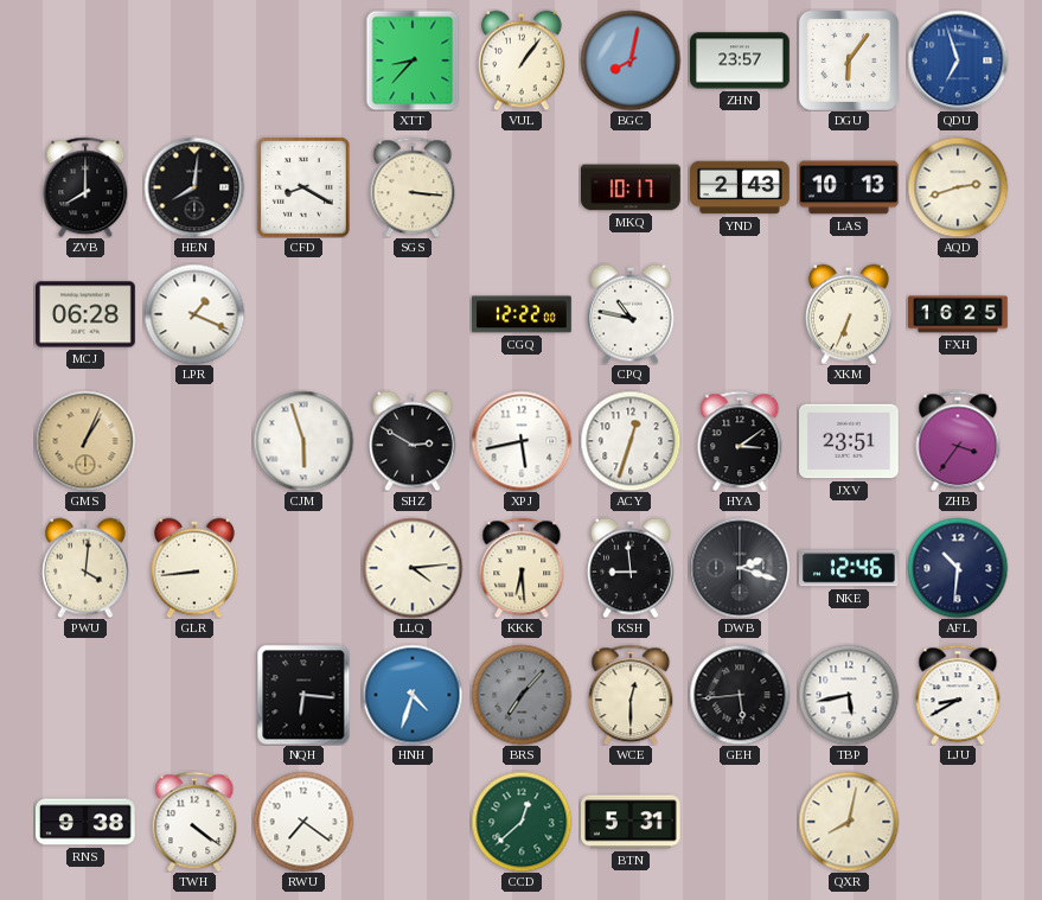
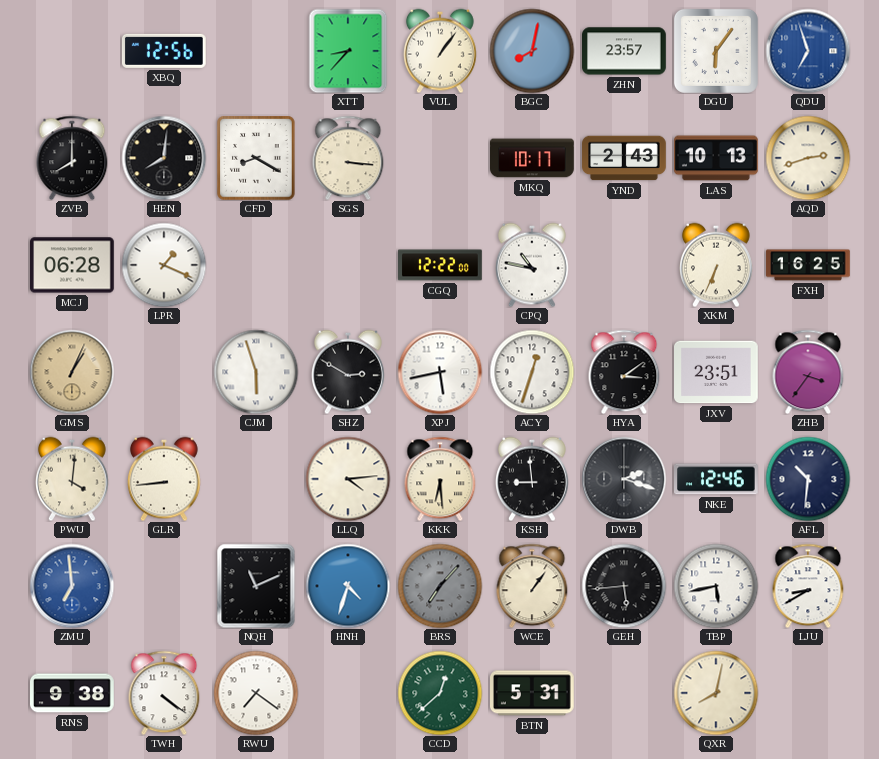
XBQ: none -> 12:56
ZMU: none -> 6:59
NQH: 6:16 -> 11:11
WCE: 12:30 -> 1:06
